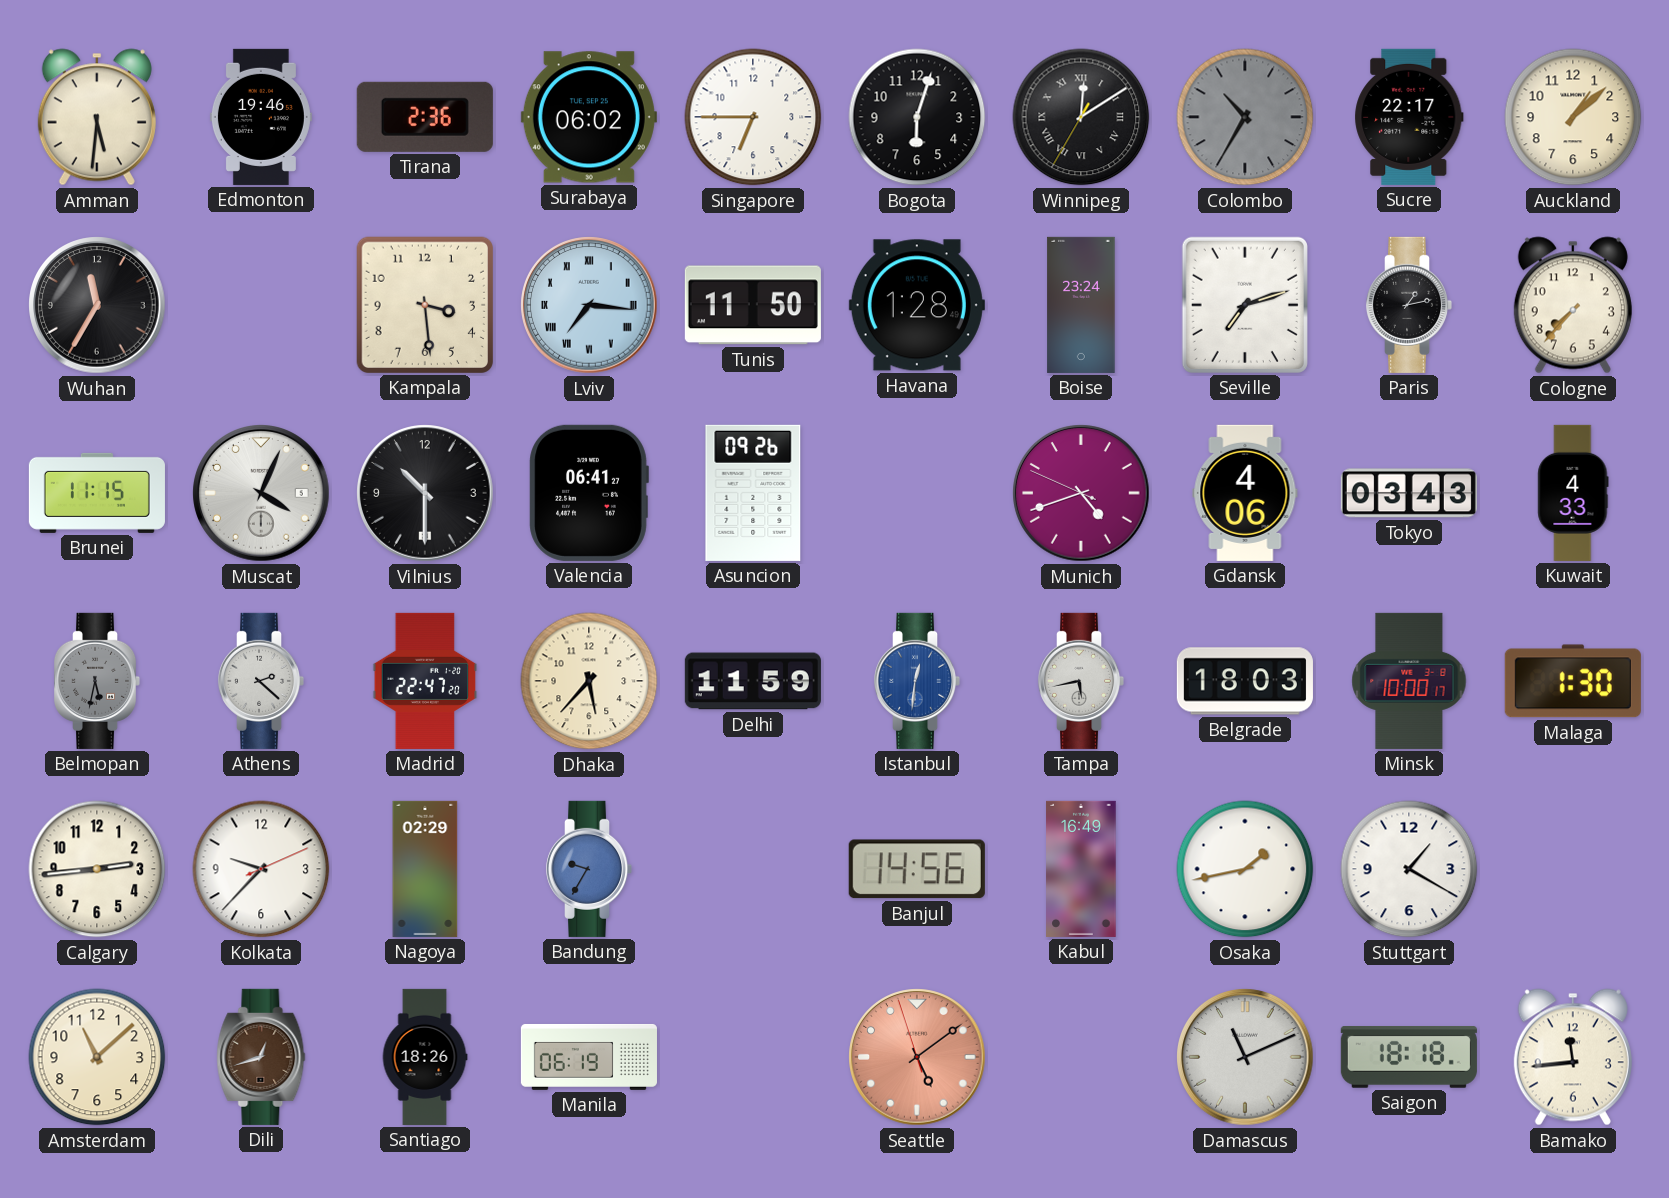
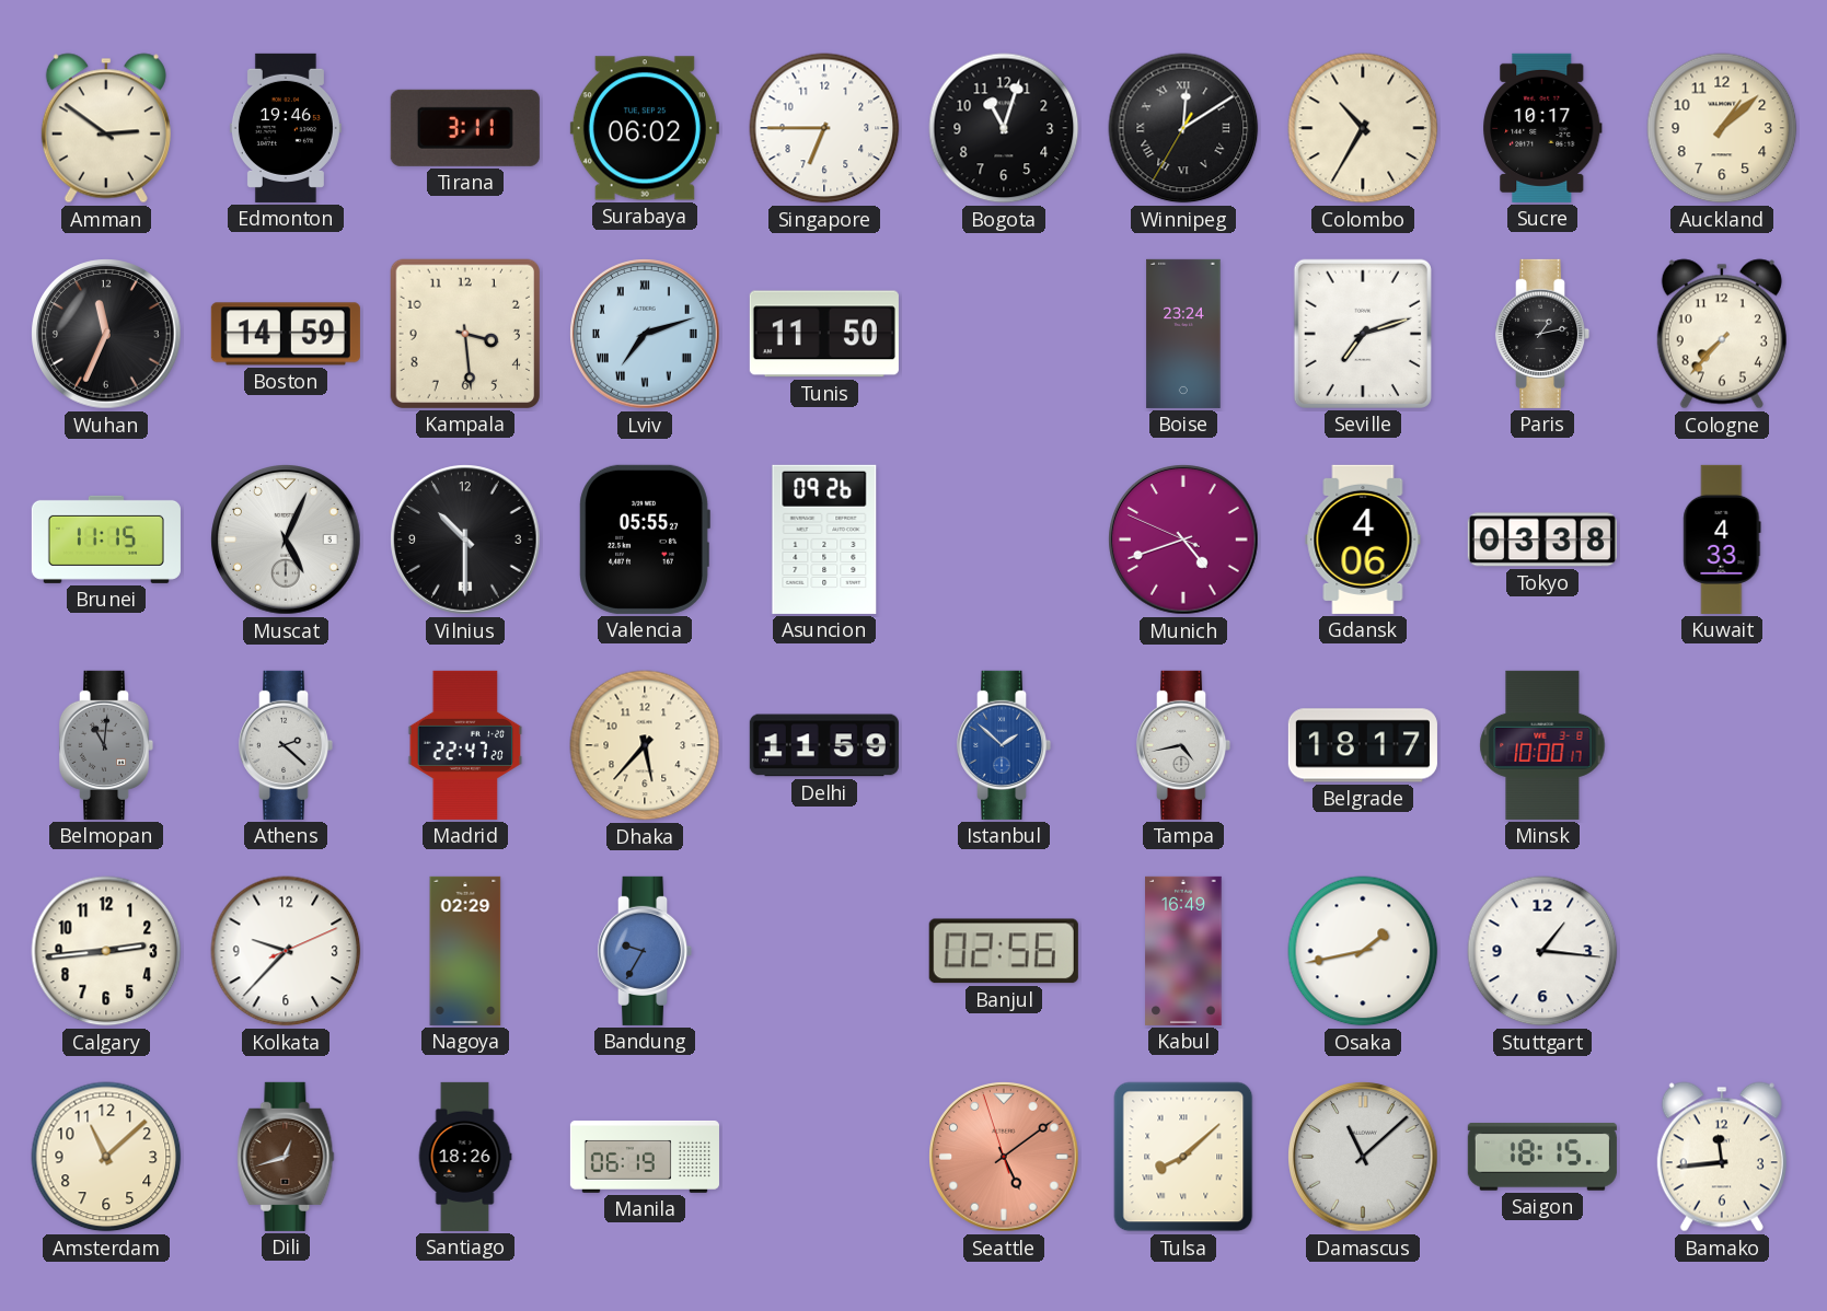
Amman: 5:31 -> 2:51
Tirana: 2:36 -> 3:11
Bogota: 6:03 -> 11:03
Colombo dial: grey -> cream
Sucre: 22:17 -> 10:17
Wuhan: 11:35 -> 11:34
Boston: none -> 14:59
Lviv: 7:16 -> 7:12
Havana: 1:28 -> none
Muscat: 4:04 -> 5:04
Valencia: 06:41 -> 05:55
Tokyo: 03:43 -> 03:38
Belmopan: 5:32 -> 11:01
Istanbul: 12:31 -> 1:52
Tampa: 5:43 -> 4:43
Belgrade: 18:03 -> 18:17
Malaga: 1:30 -> none
Banjul: 14:56 -> 02:56
Stuttgart: 1:20 -> 1:16
Tulsa: none -> 8:08
Damascus: 11:11 -> 11:08
Saigon: 18:18 -> 18:15
